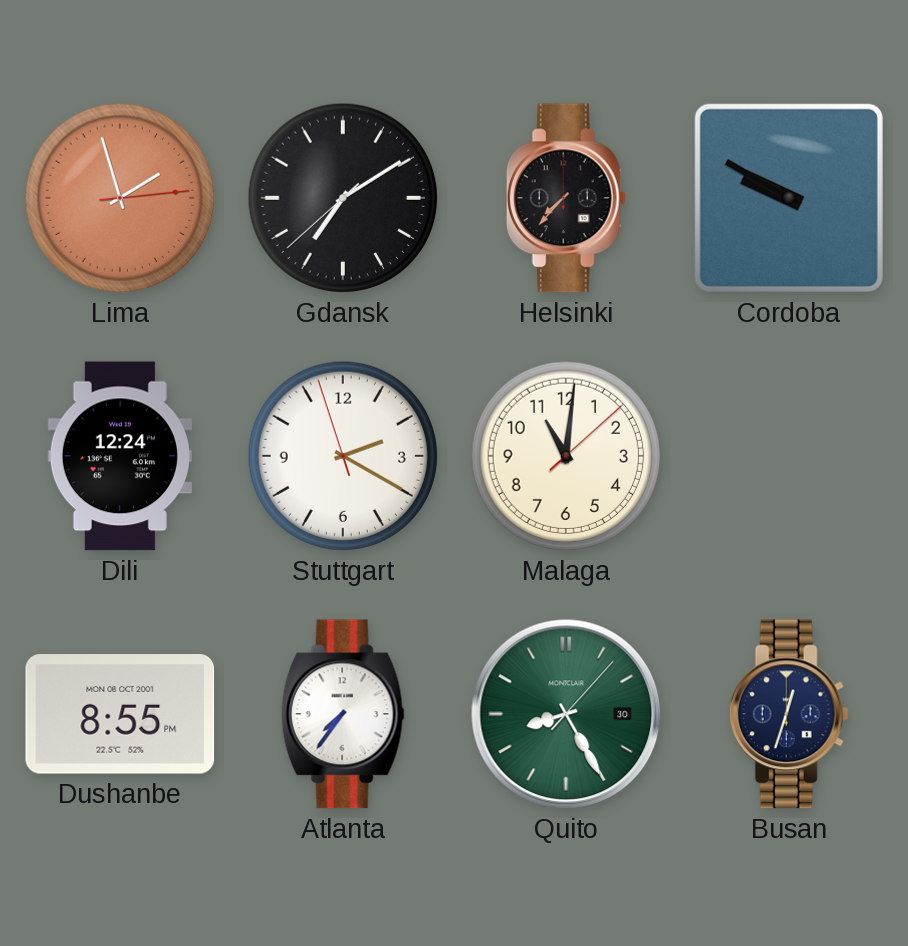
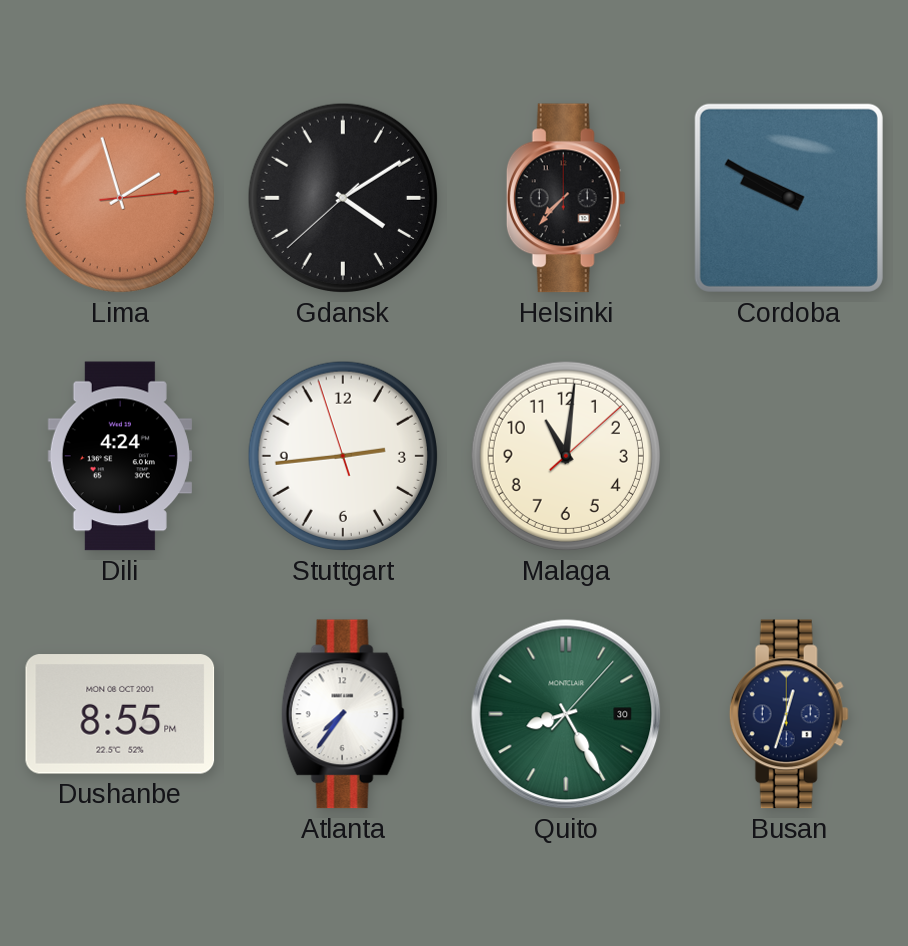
Gdansk: 7:09 -> 4:09
Dili: 12:24 -> 4:24
Stuttgart: 2:19 -> 2:43
